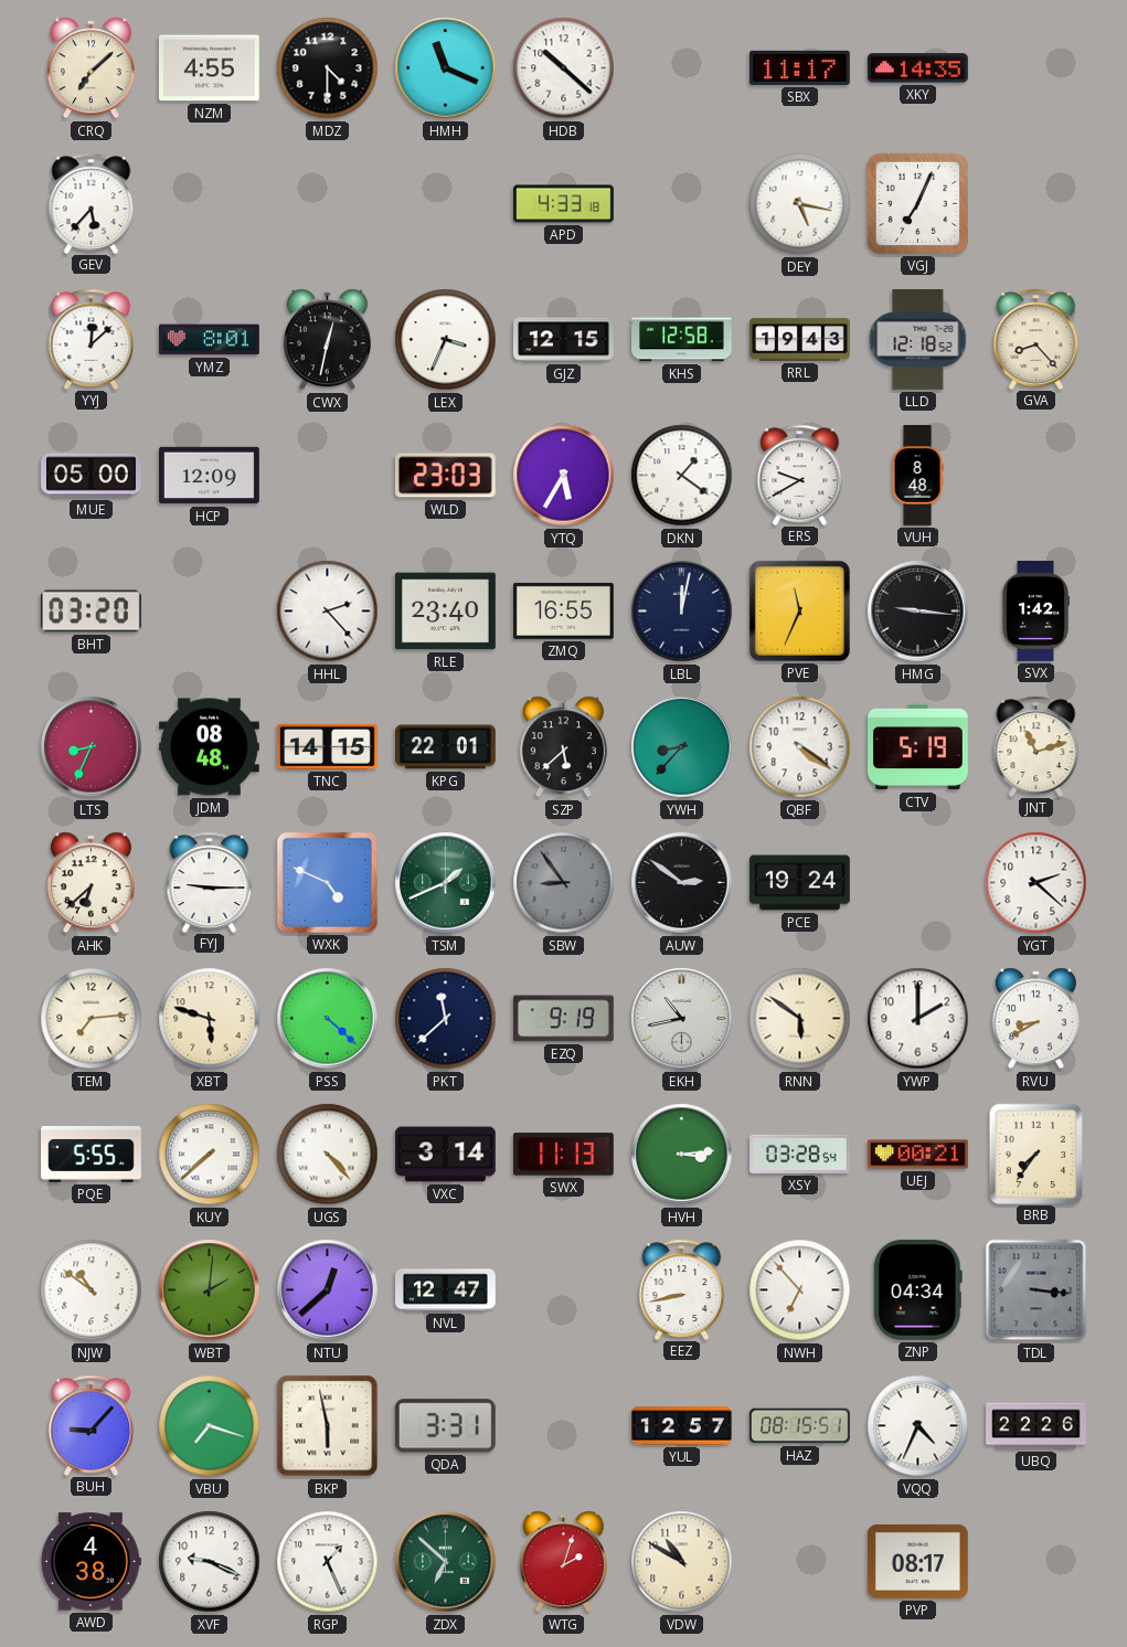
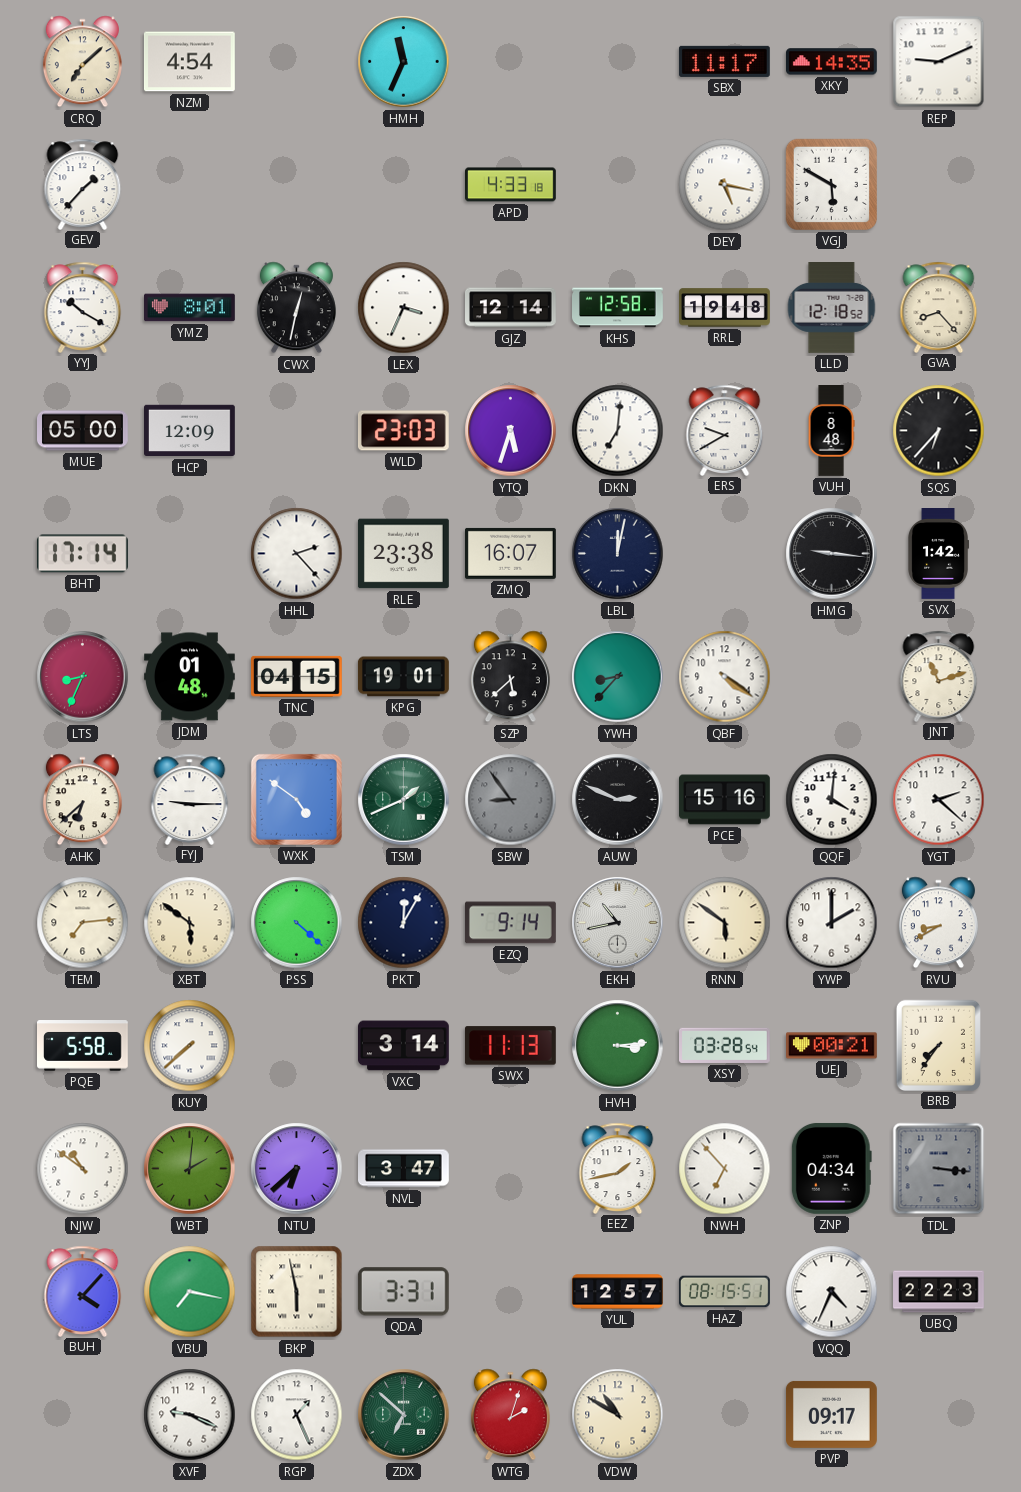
NZM: 4:55 -> 4:54
MDZ: 4:30 -> none
HMH: 11:19 -> 11:34
HDB: 10:22 -> none
REP: none -> 9:11
GEV: 5:37 -> 1:37
VGJ: 7:04 -> 5:50
YYJ: 12:08 -> 10:20
GJZ: 12:15 -> 12:14
RRL: 19:43 -> 19:48
YTQ: 5:35 -> 5:33
DKN: 1:21 -> 7:01
SQS: none -> 6:37
BHT: 03:20 -> 17:14
RLE: 23:40 -> 23:38
ZMQ: 16:55 -> 16:07
PVE: 11:34 -> none
JDM: 08:48 -> 01:48
TNC: 14:15 -> 04:15
KPG: 22:01 -> 19:01
CTV: 5:19 -> none
WXK: 4:49 -> 4:51
AUW: 2:51 -> 2:49
PCE: 19:24 -> 15:16
QQF: none -> 4:01
XBT: 5:48 -> 5:51
PKT: 11:38 -> 12:05
EZQ: 9:19 -> 9:14
PQE: 5:55 -> 5:58
UGS: 4:23 -> none
NTU: 12:38 -> 6:38
NVL: 12:47 -> 3:47
EEZ: 8:43 -> 1:43
BUH: 9:07 -> 4:07
VBU: 7:18 -> 7:17
UBQ: 22:26 -> 22:23
AWD: 4:38 -> none
PVP: 08:17 -> 09:17
